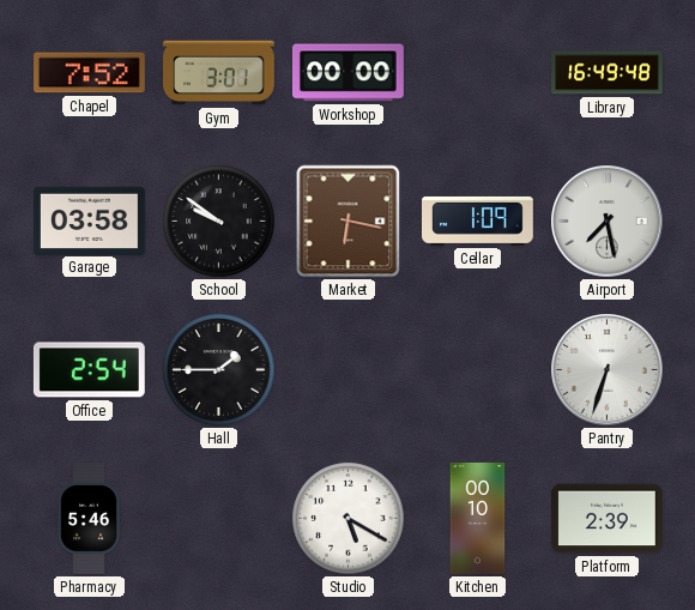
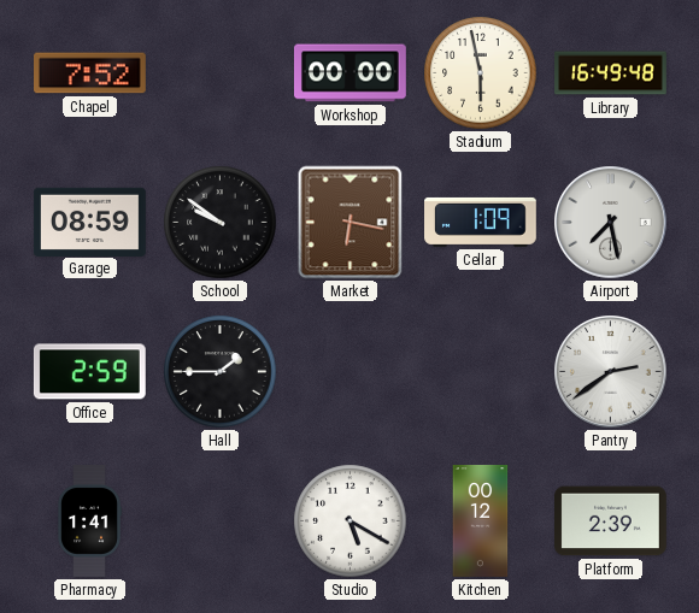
Gym: 3:01 -> none
Stadium: none -> 5:58
Garage: 03:58 -> 08:59
Office: 2:54 -> 2:59
Pantry: 6:33 -> 2:39
Pharmacy: 5:46 -> 1:41
Kitchen: 00:10 -> 00:12
